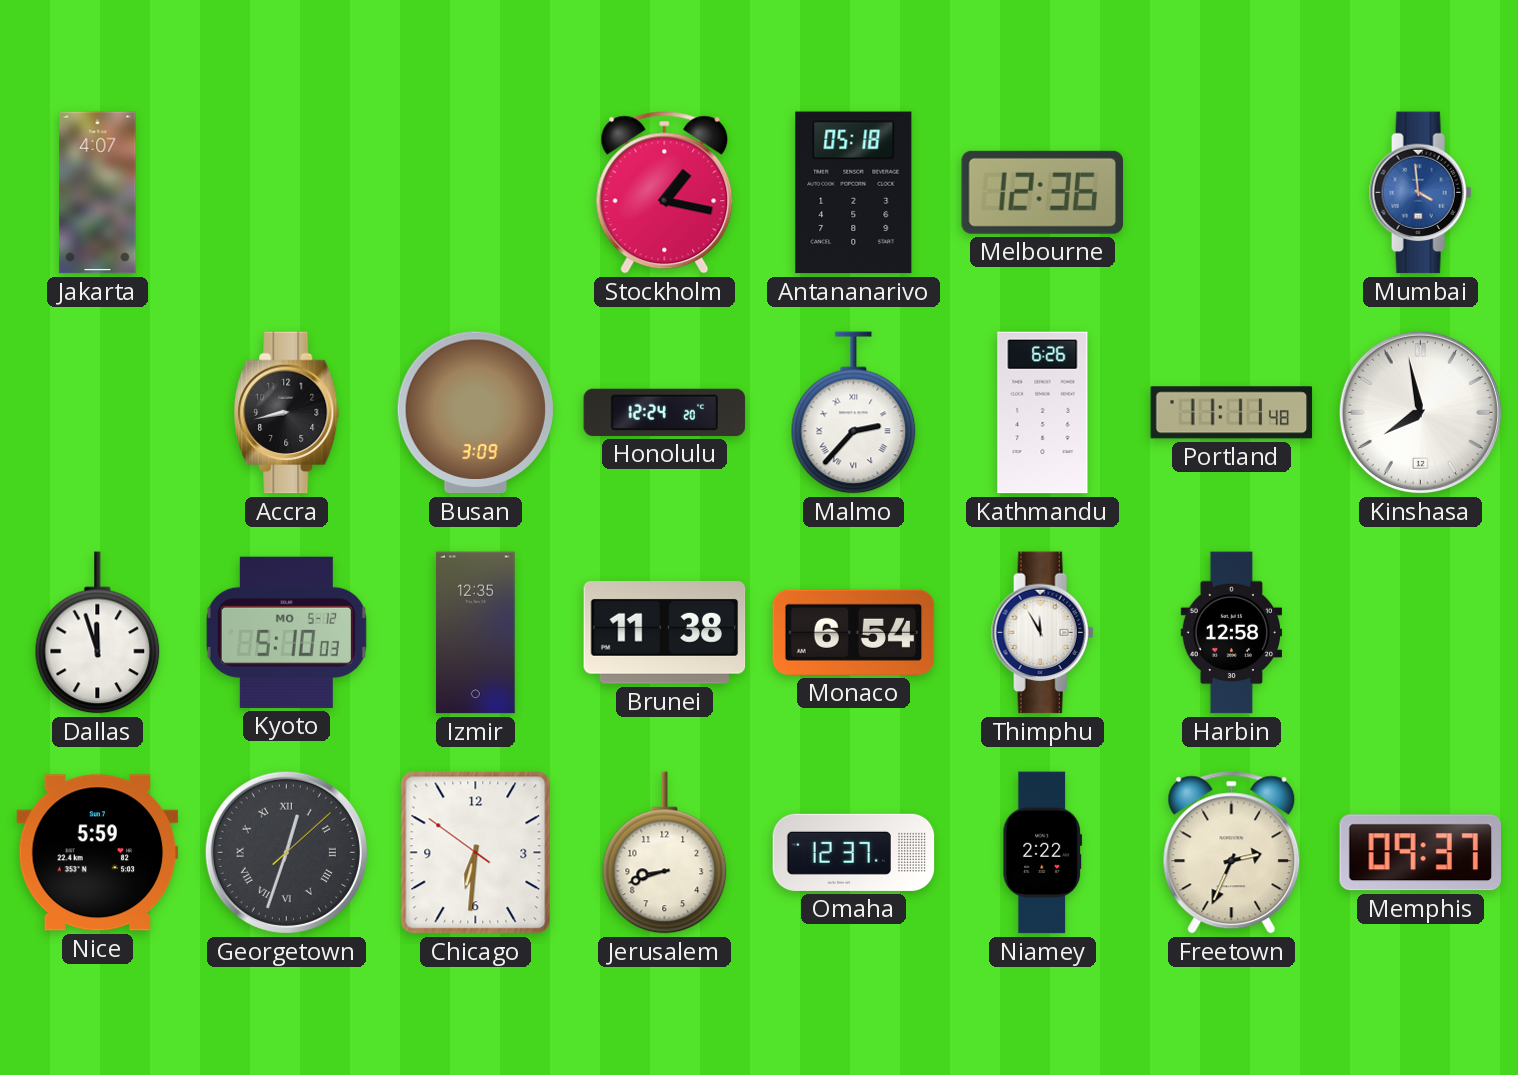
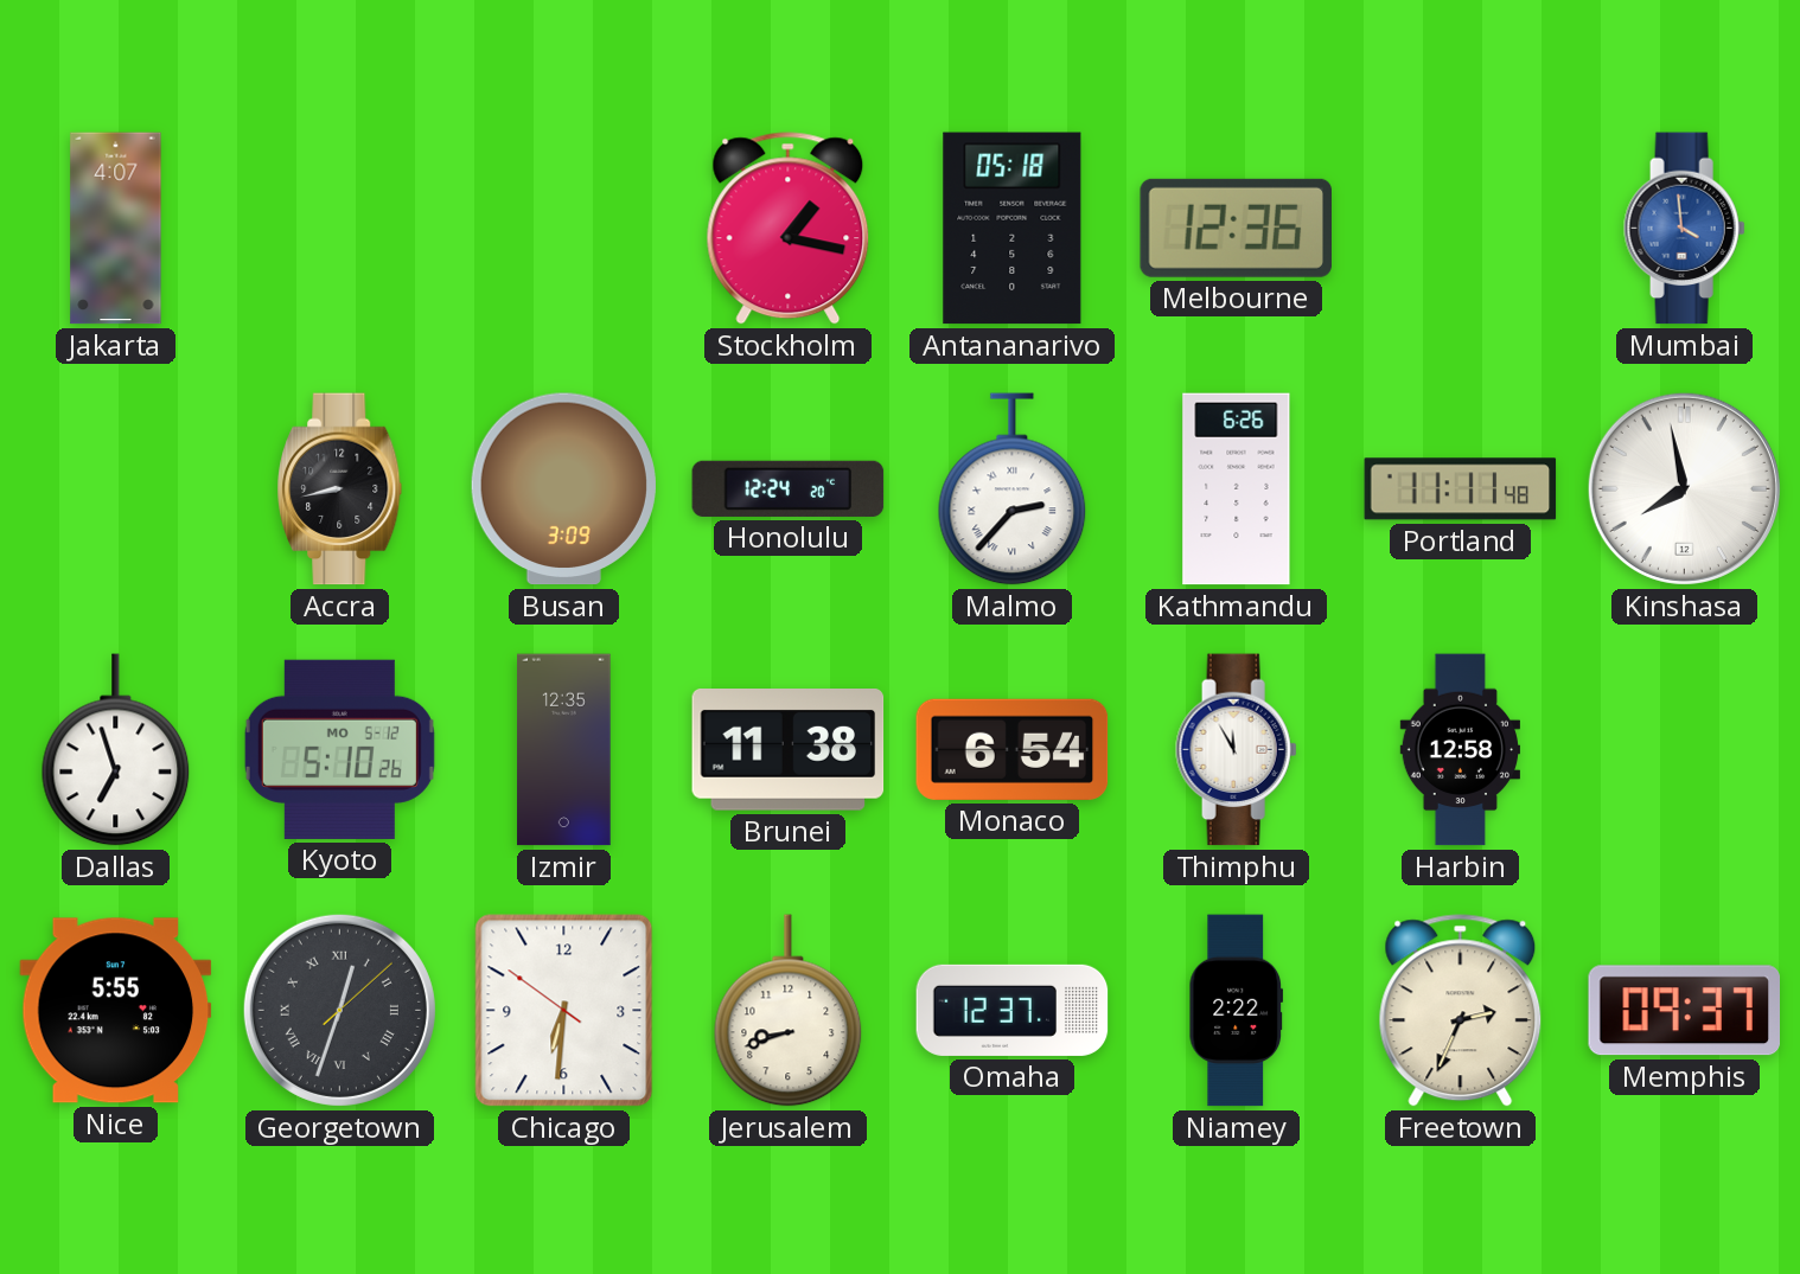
Dallas: 11:57 -> 6:57
Kyoto: 5:10:03 -> 5:10:26
Nice: 5:59 -> 5:55
